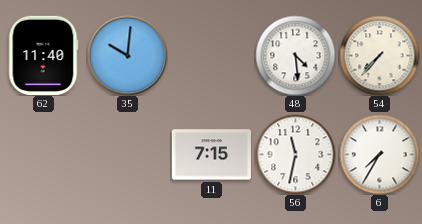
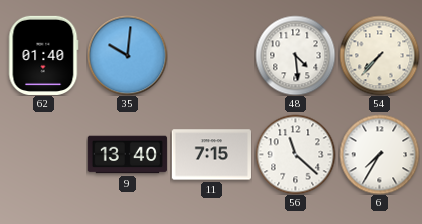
62: 11:40 -> 01:40
9: none -> 13:40
56: 11:32 -> 11:22
